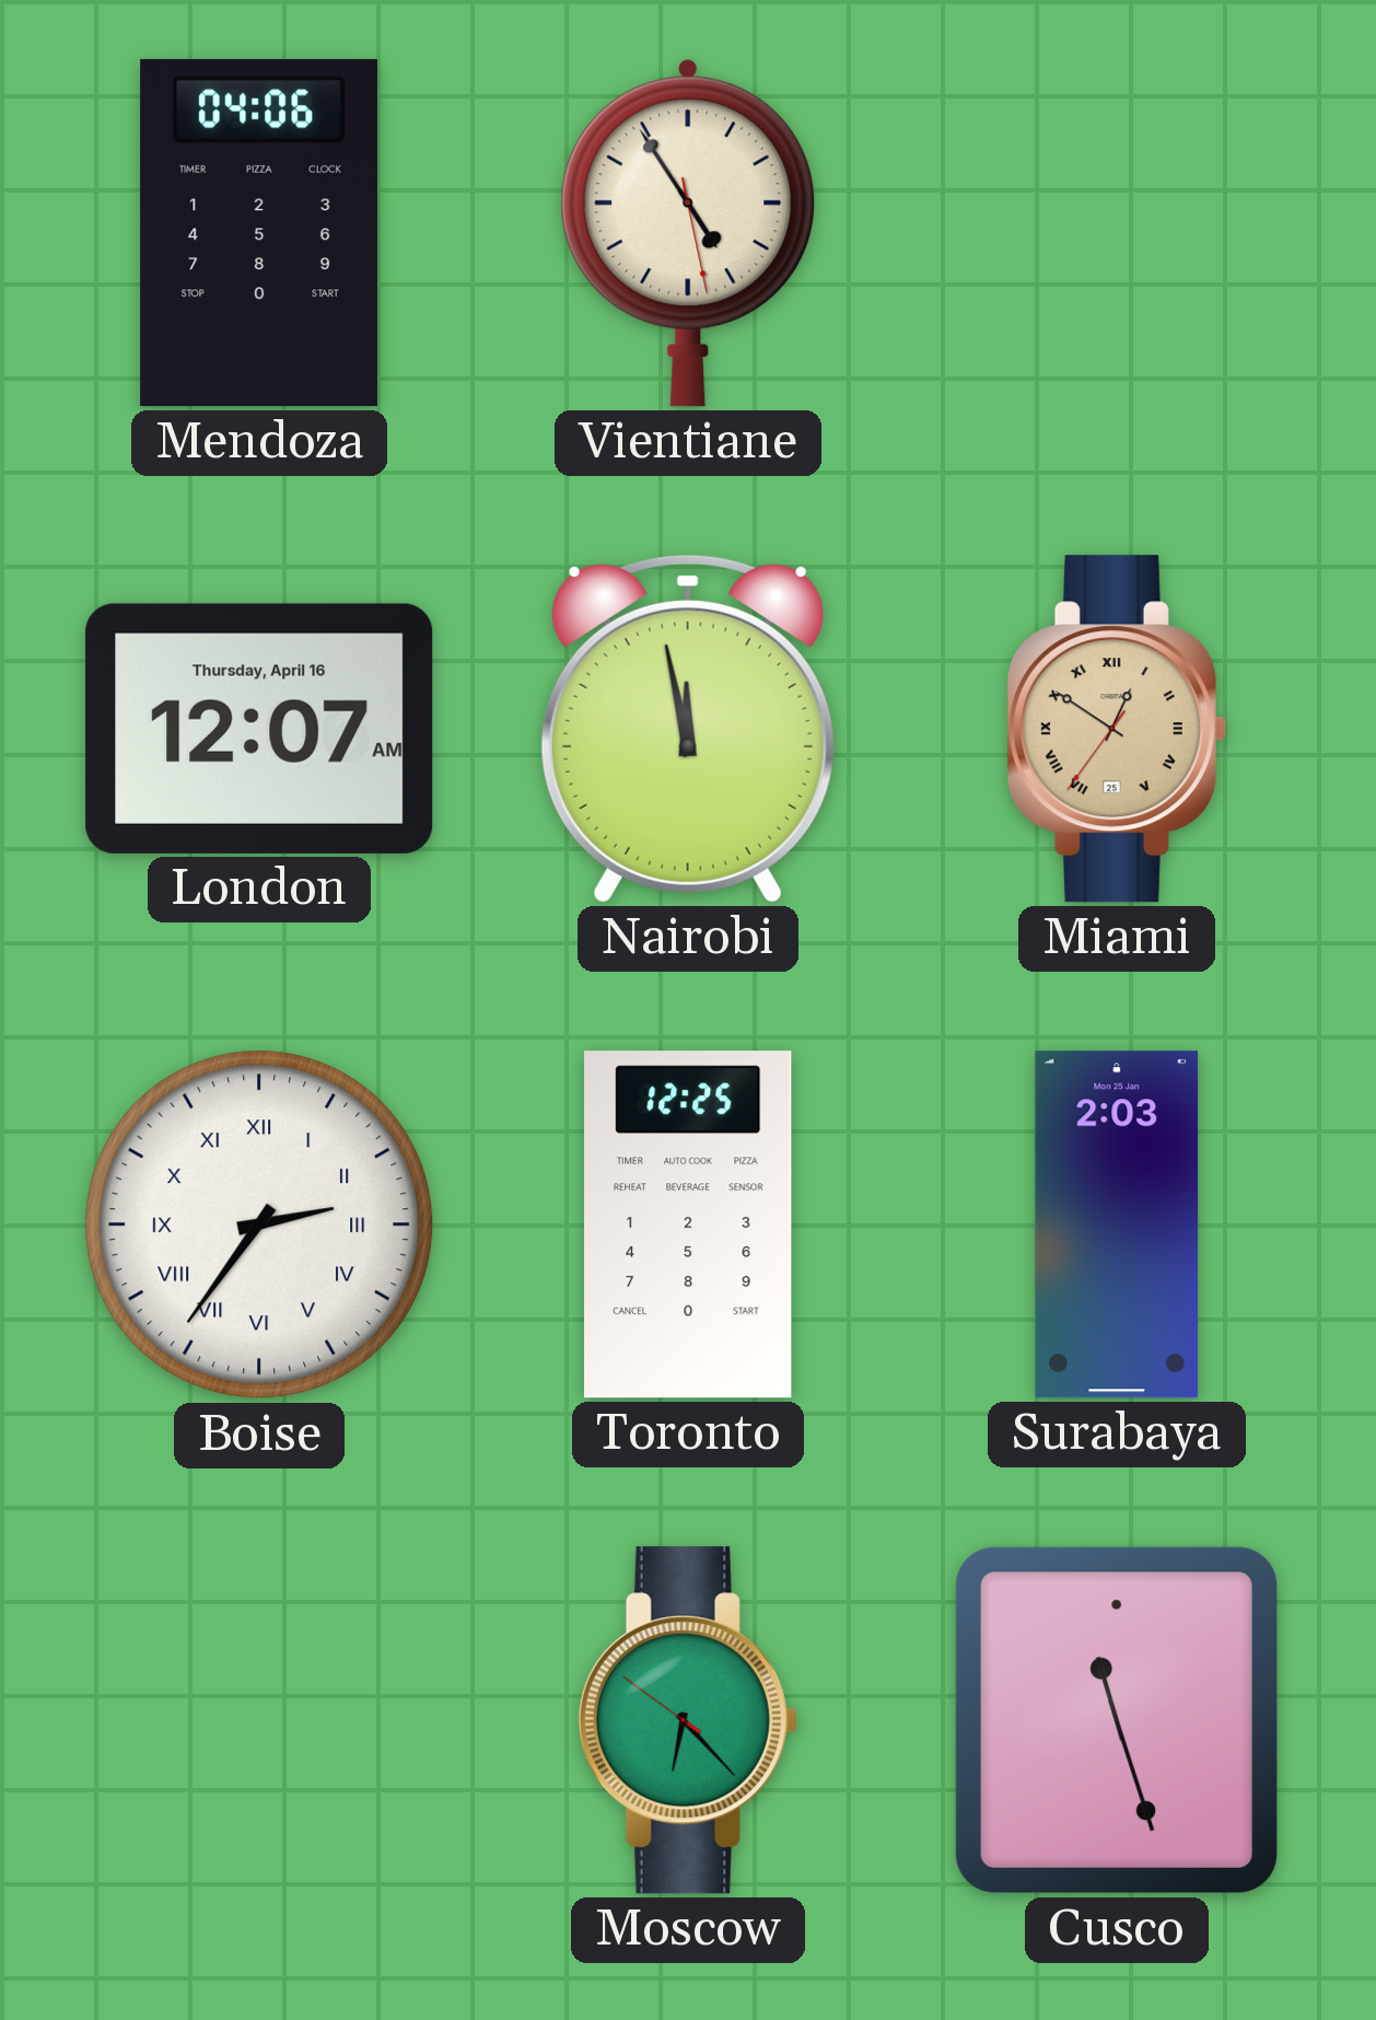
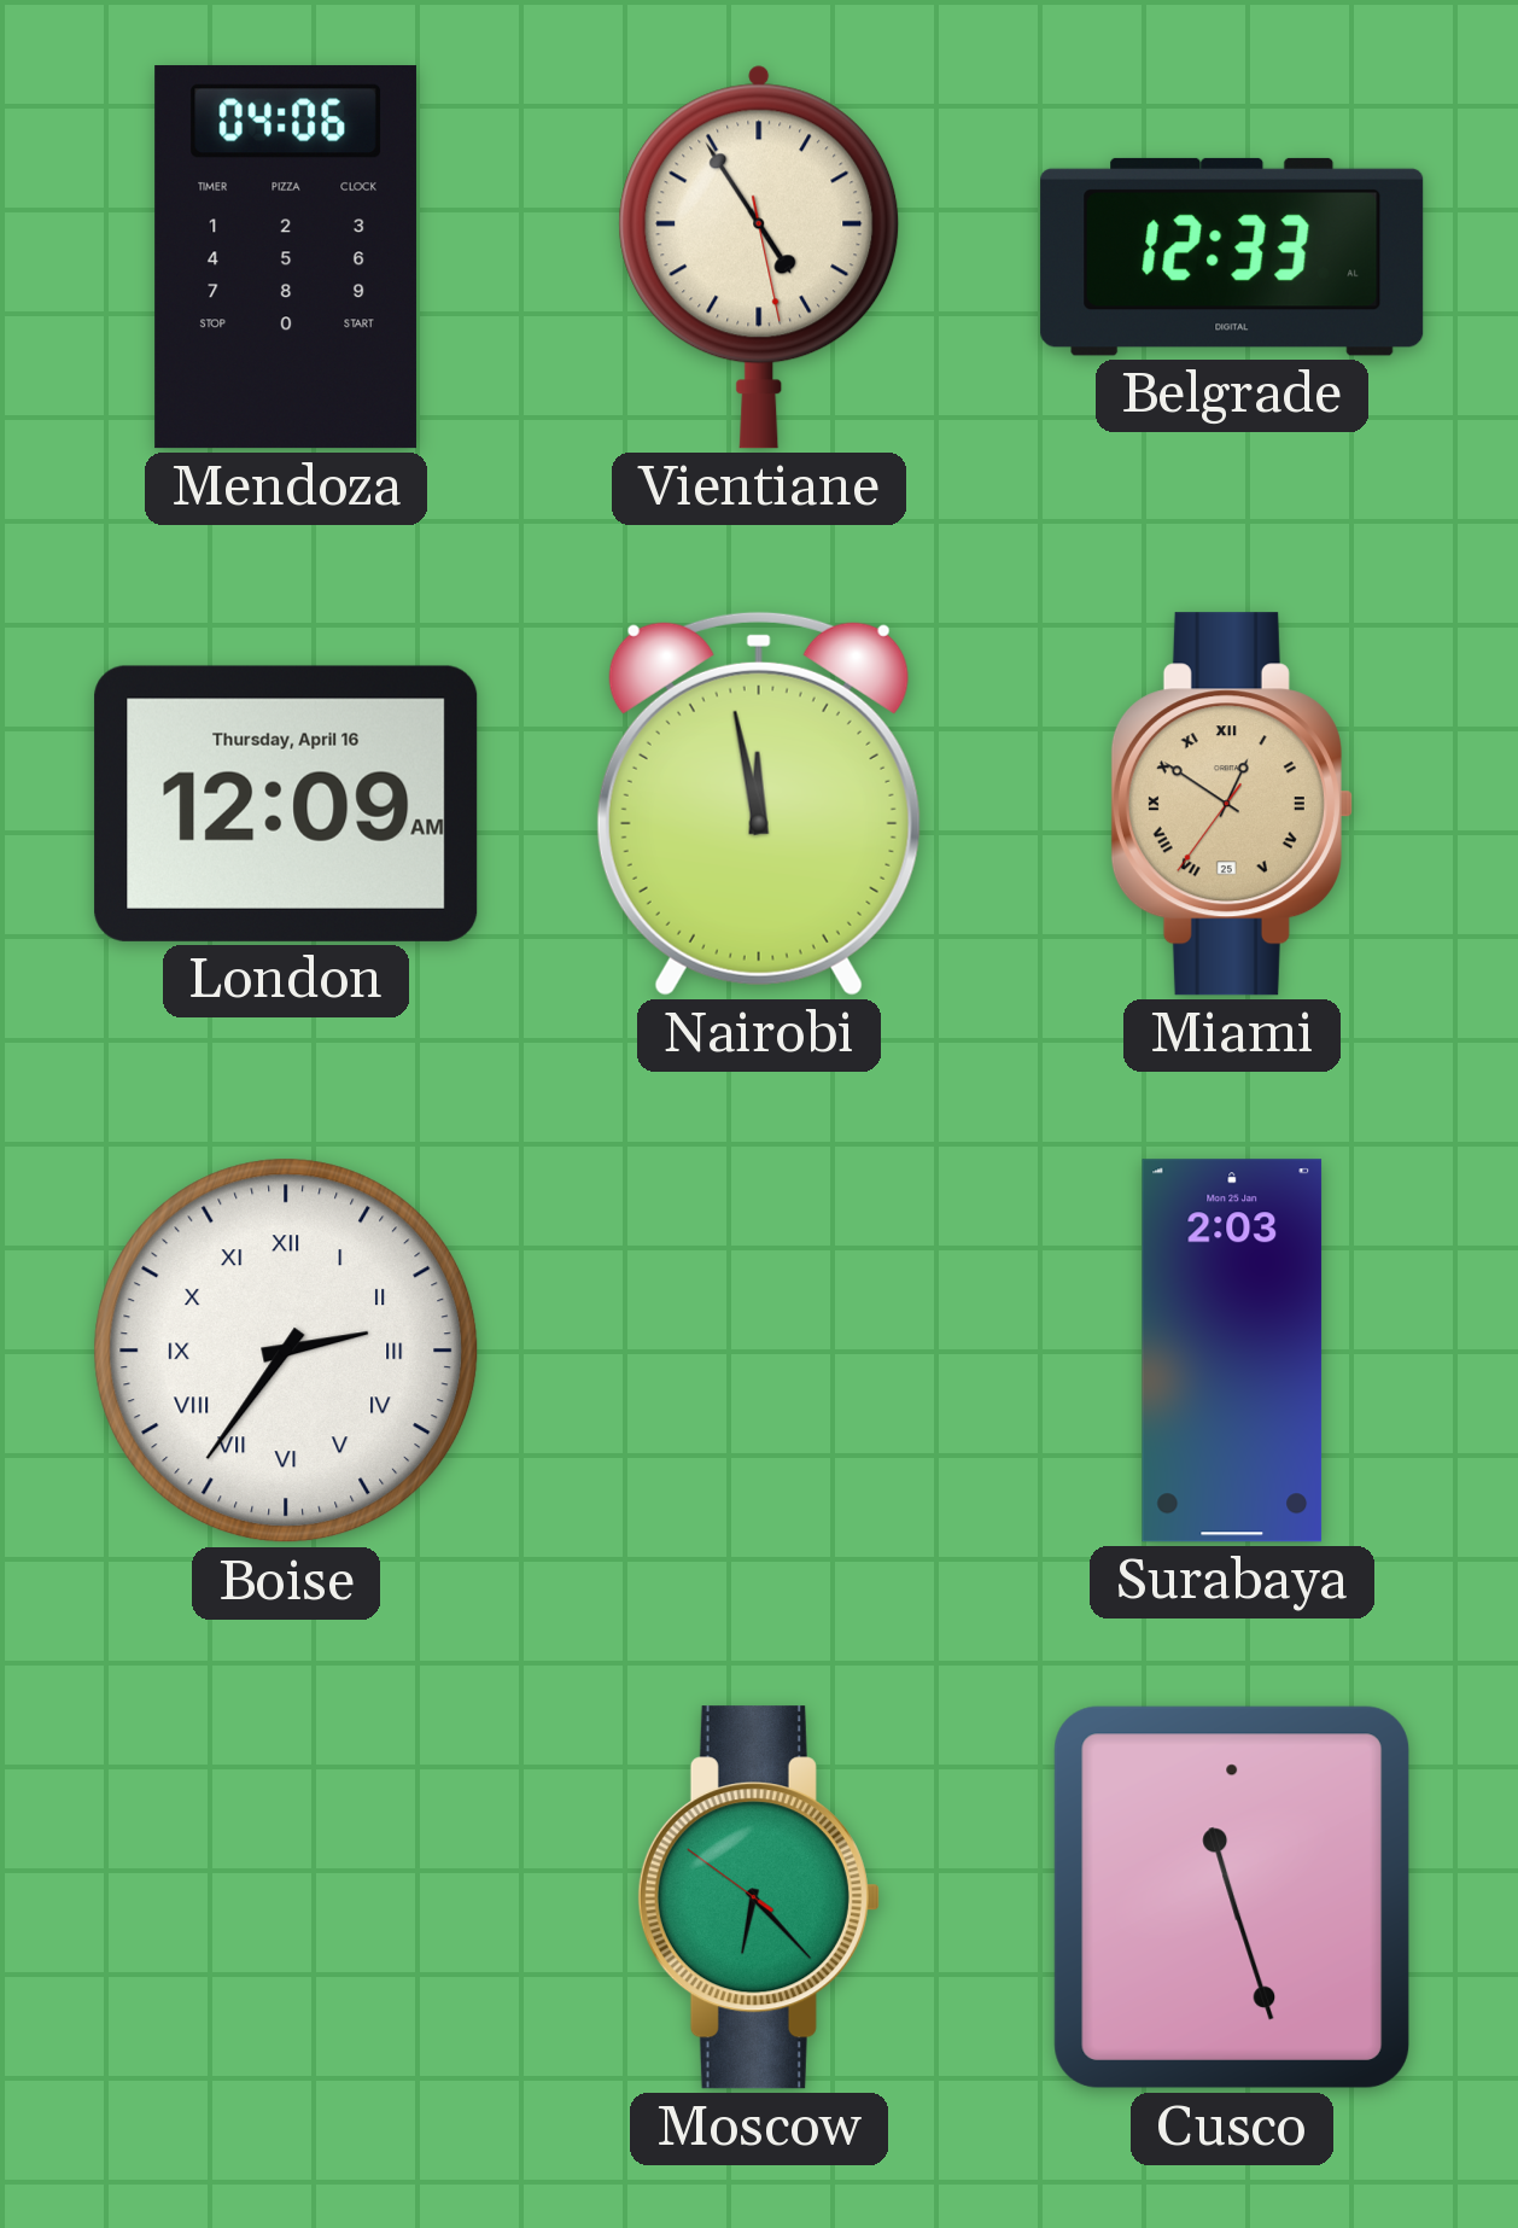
Belgrade: none -> 12:33
London: 12:07 -> 12:09
Toronto: 12:25 -> none
